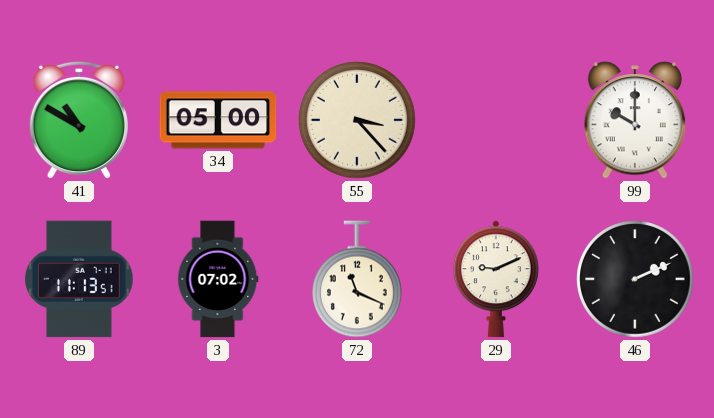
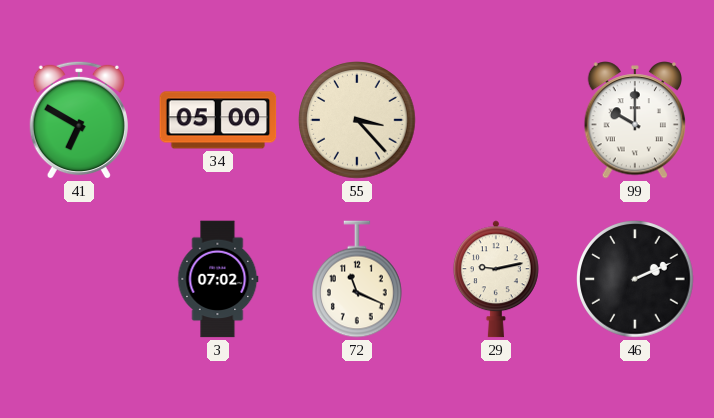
41: 10:50 -> 6:50
89: 11:13 -> none
29: 9:11 -> 9:13
